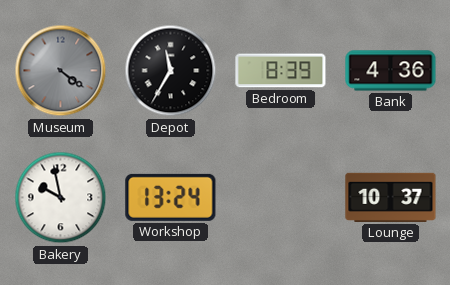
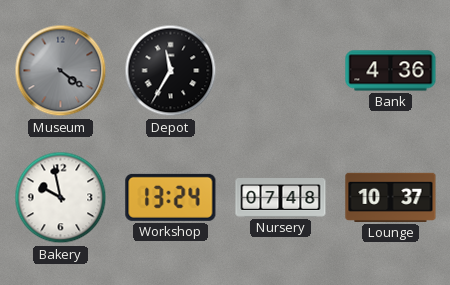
Bedroom: 8:39 -> none
Nursery: none -> 07:48
